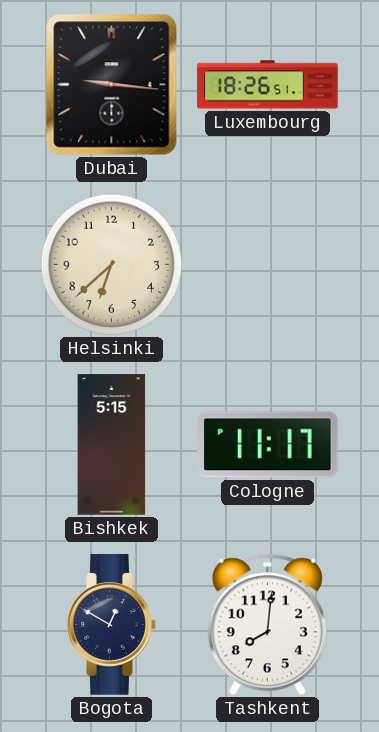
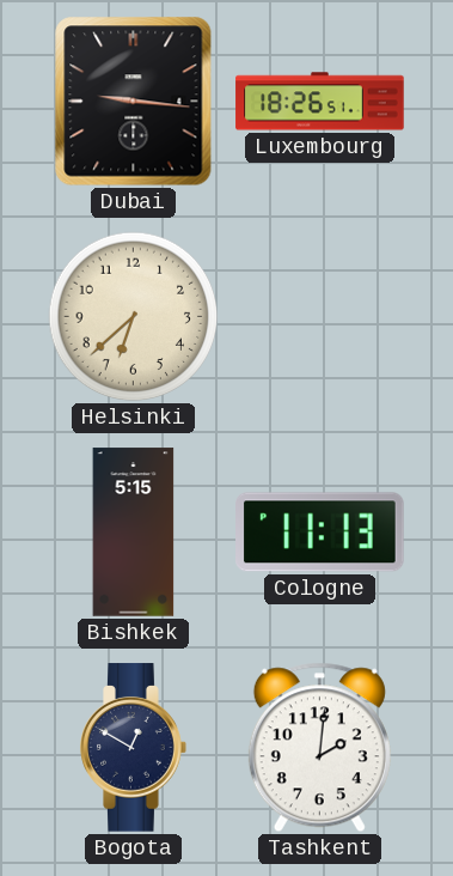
Cologne: 11:17 -> 11:13
Tashkent: 8:01 -> 2:01
